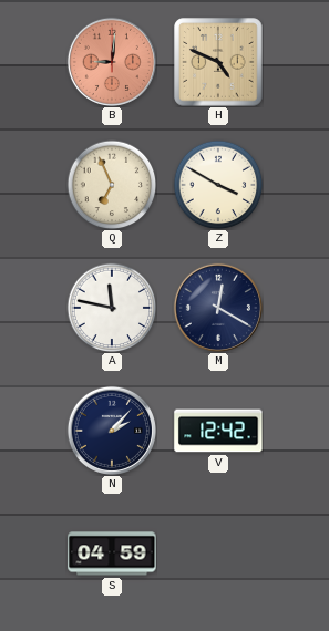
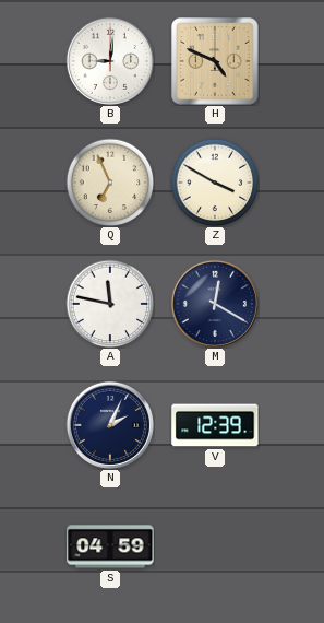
B dial: salmon -> white
N: 2:07 -> 2:04
V: 12:42 -> 12:39
